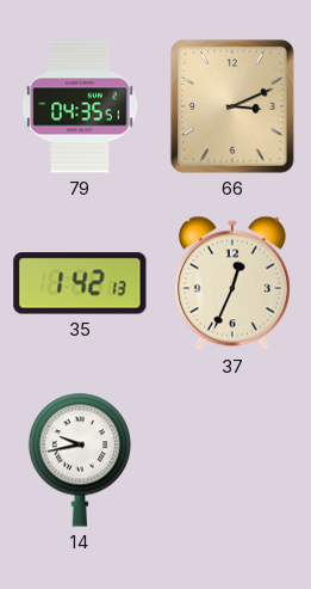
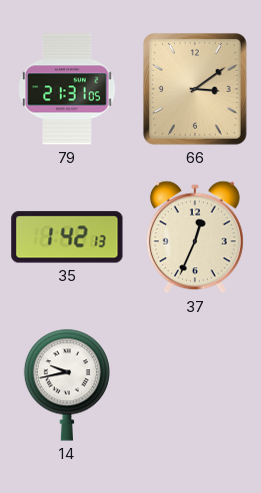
79: 04:35 -> 21:31
66: 3:11 -> 3:09
